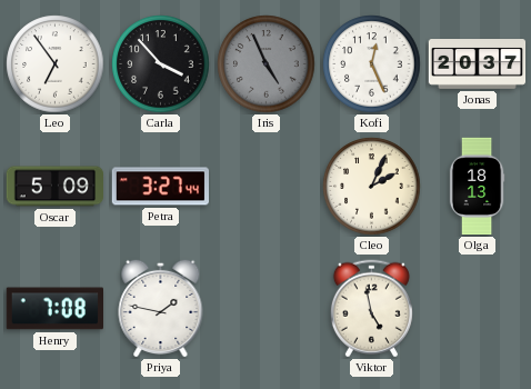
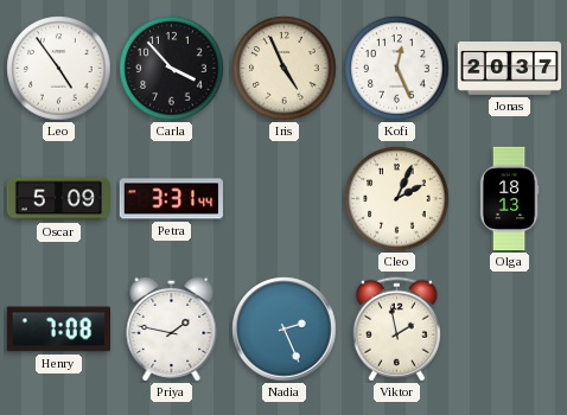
Leo: 6:54 -> 4:54
Iris dial: grey -> cream
Petra: 3:27 -> 3:31
Nadia: none -> 2:26
Viktor: 4:58 -> 1:58
